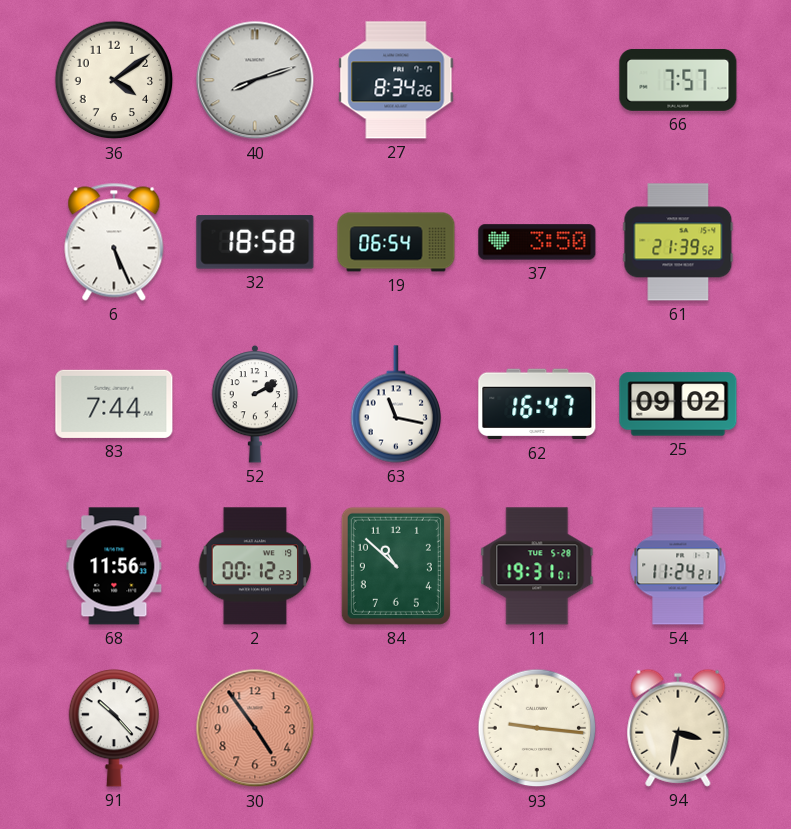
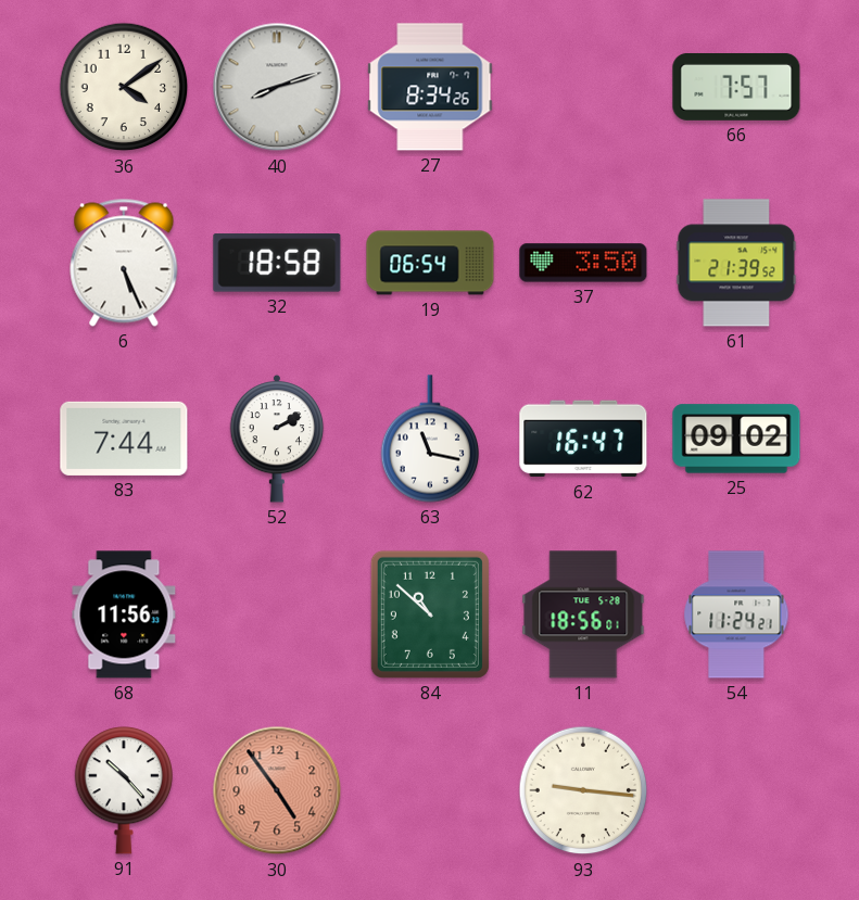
2: 00:12 -> none
11: 19:31 -> 18:56
94: 3:32 -> none
